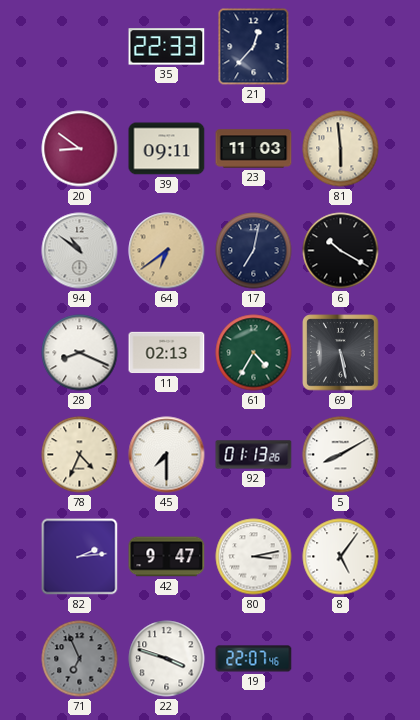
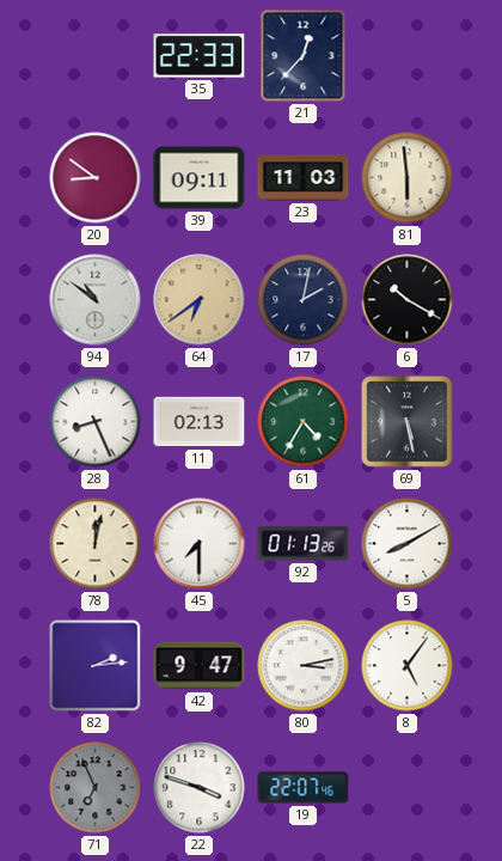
17: 7:02 -> 2:02
28: 8:19 -> 8:26
78: 4:34 -> 12:02
